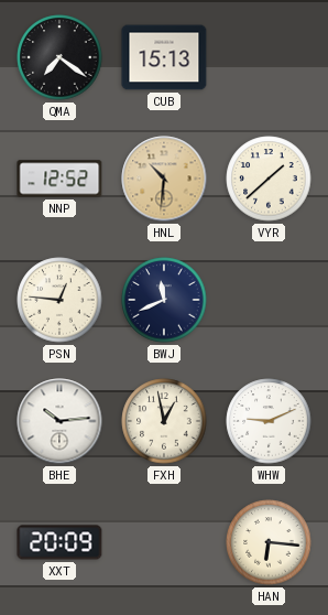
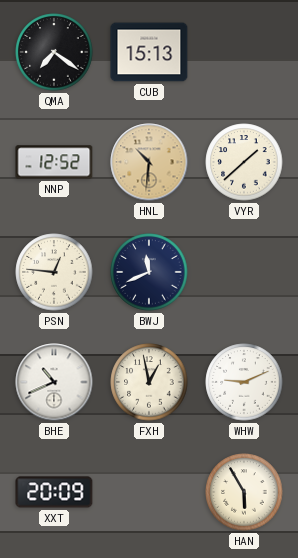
BHE: 10:14 -> 10:41
HAN: 6:16 -> 5:55
